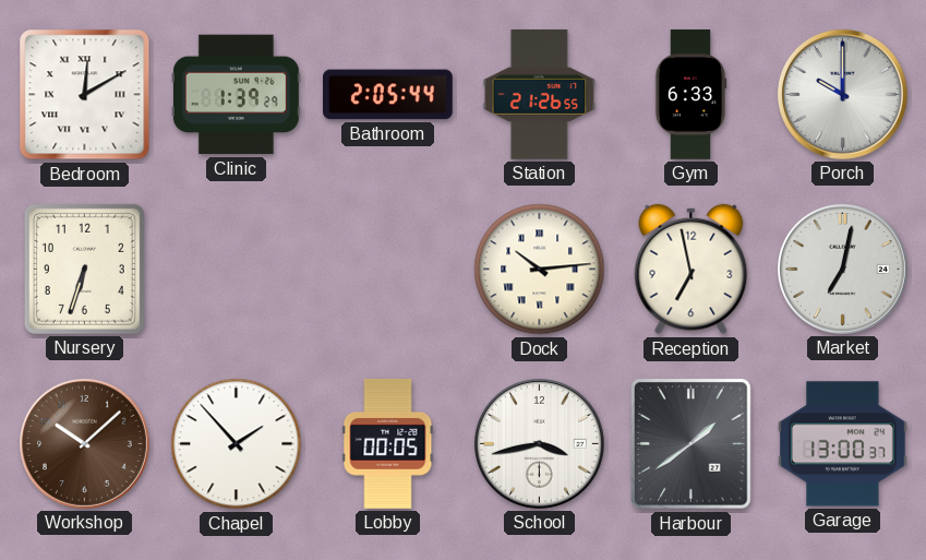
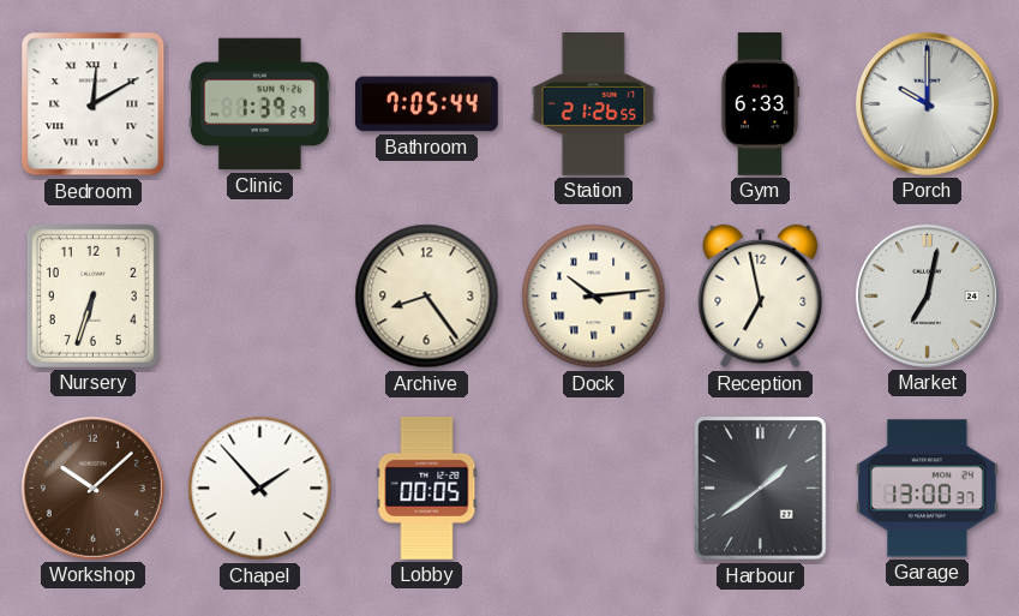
Bathroom: 2:05 -> 7:05
Archive: none -> 8:24
School: 3:43 -> none
